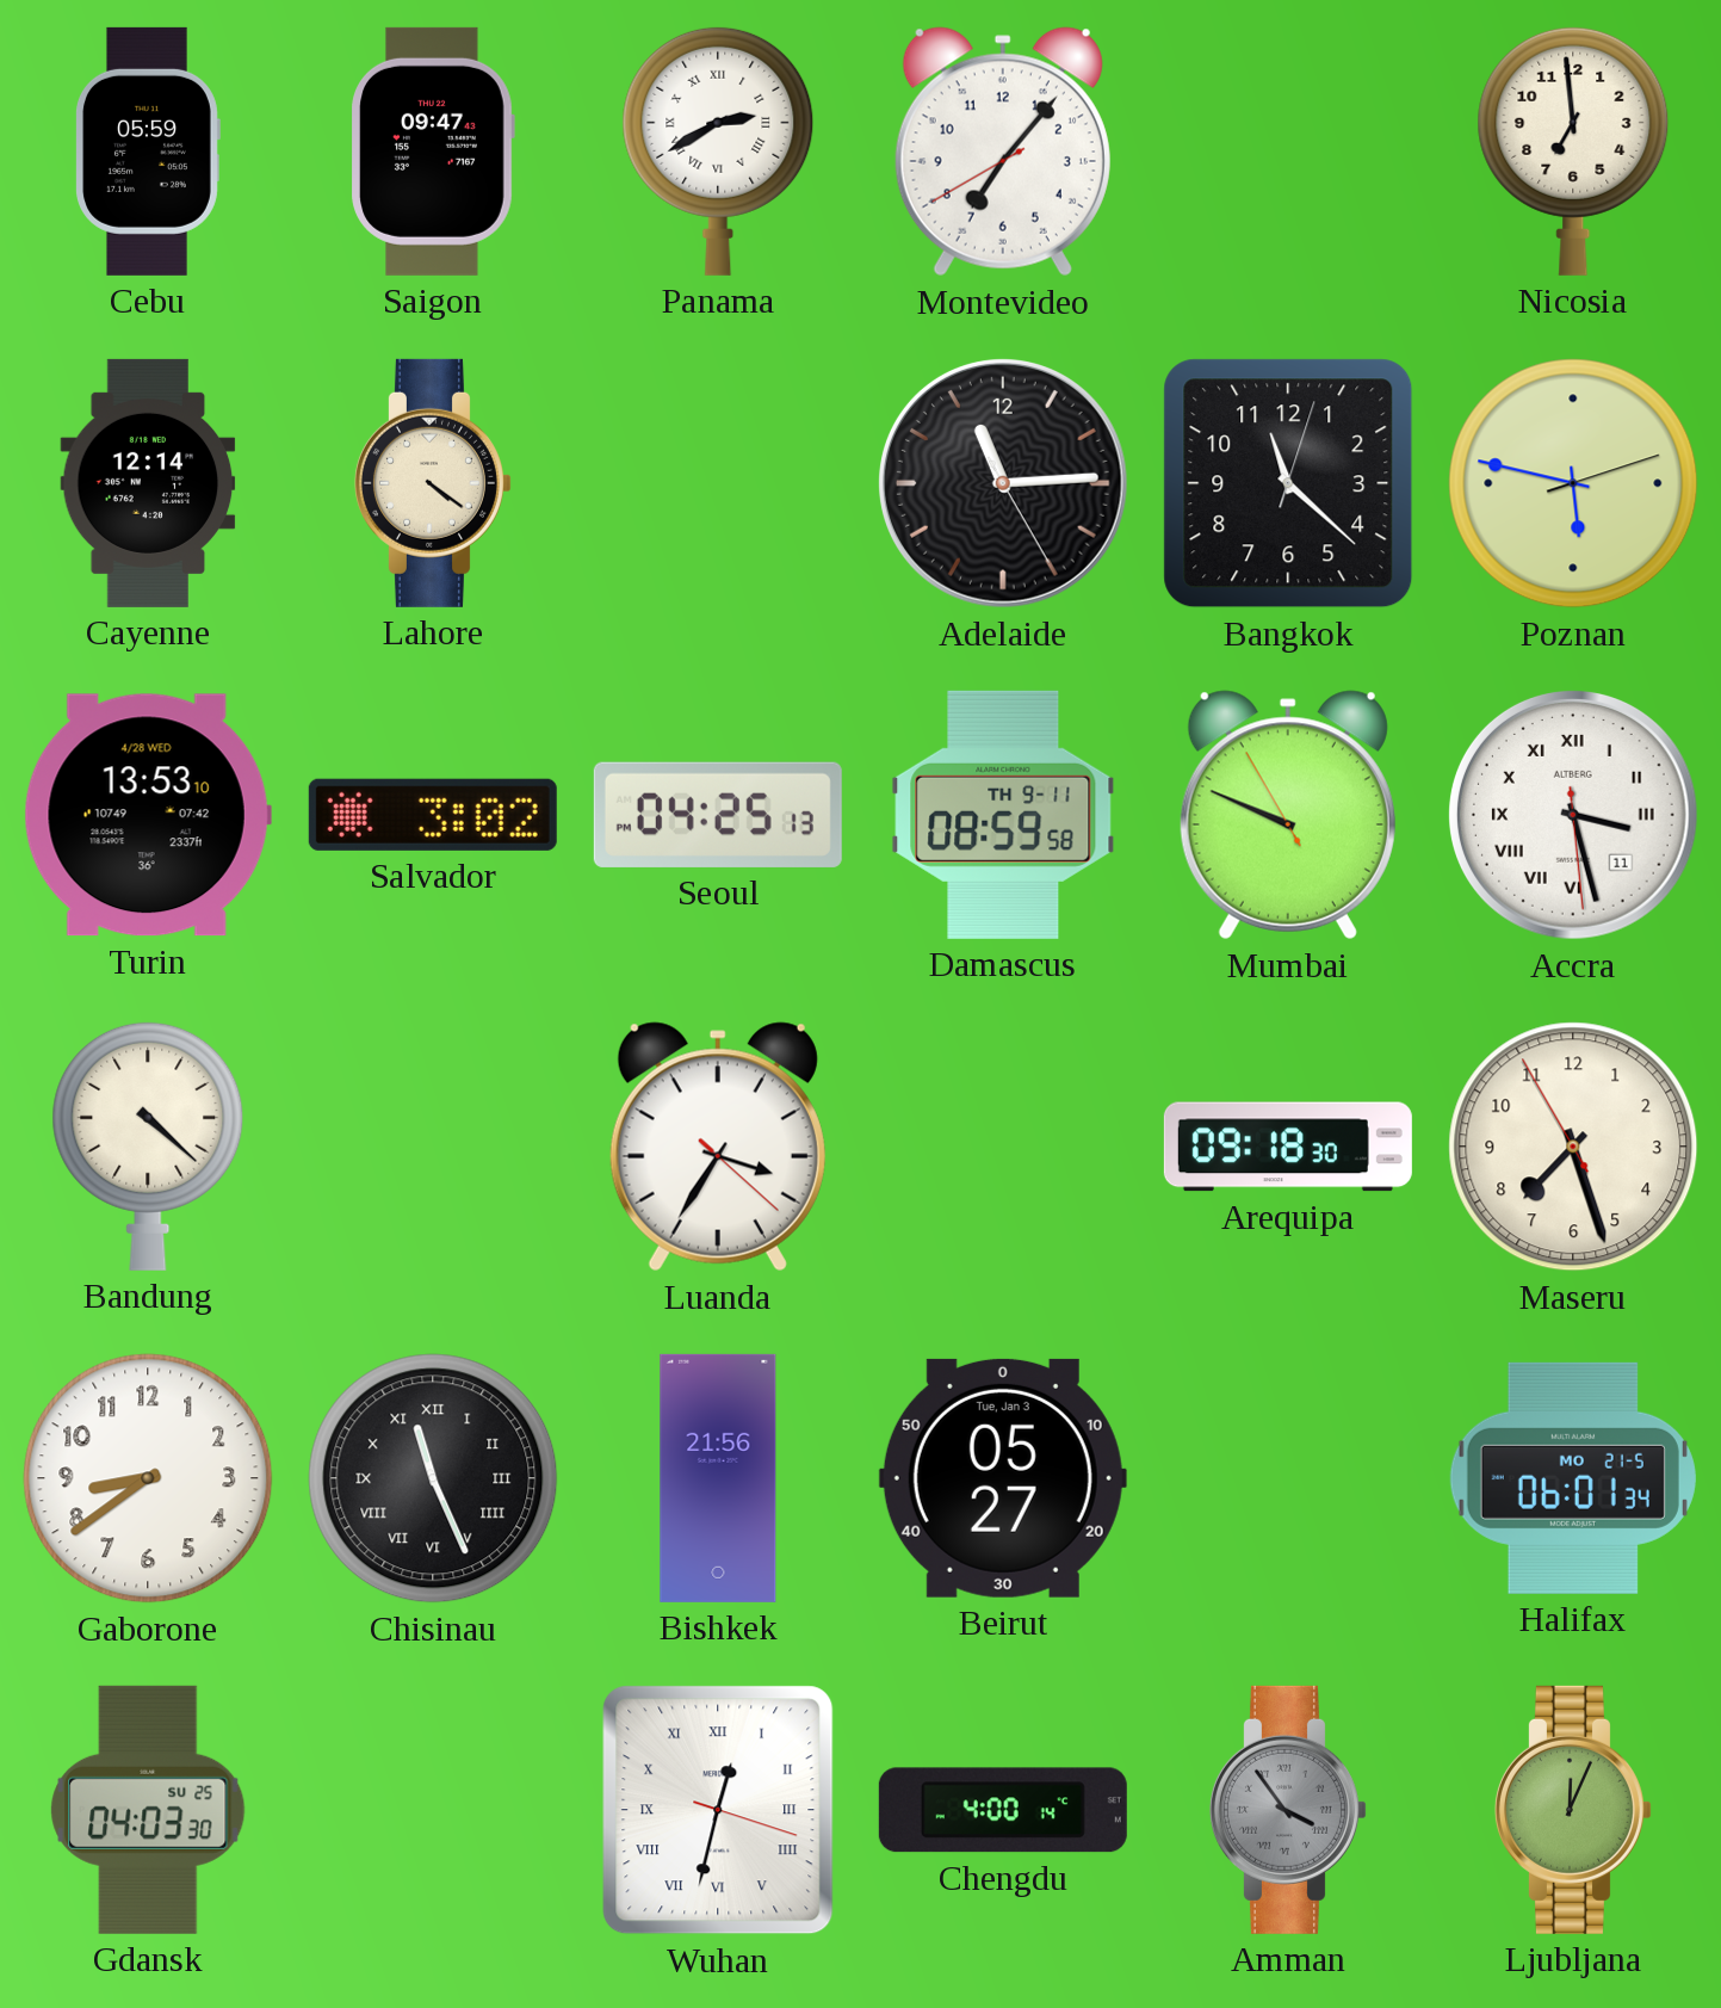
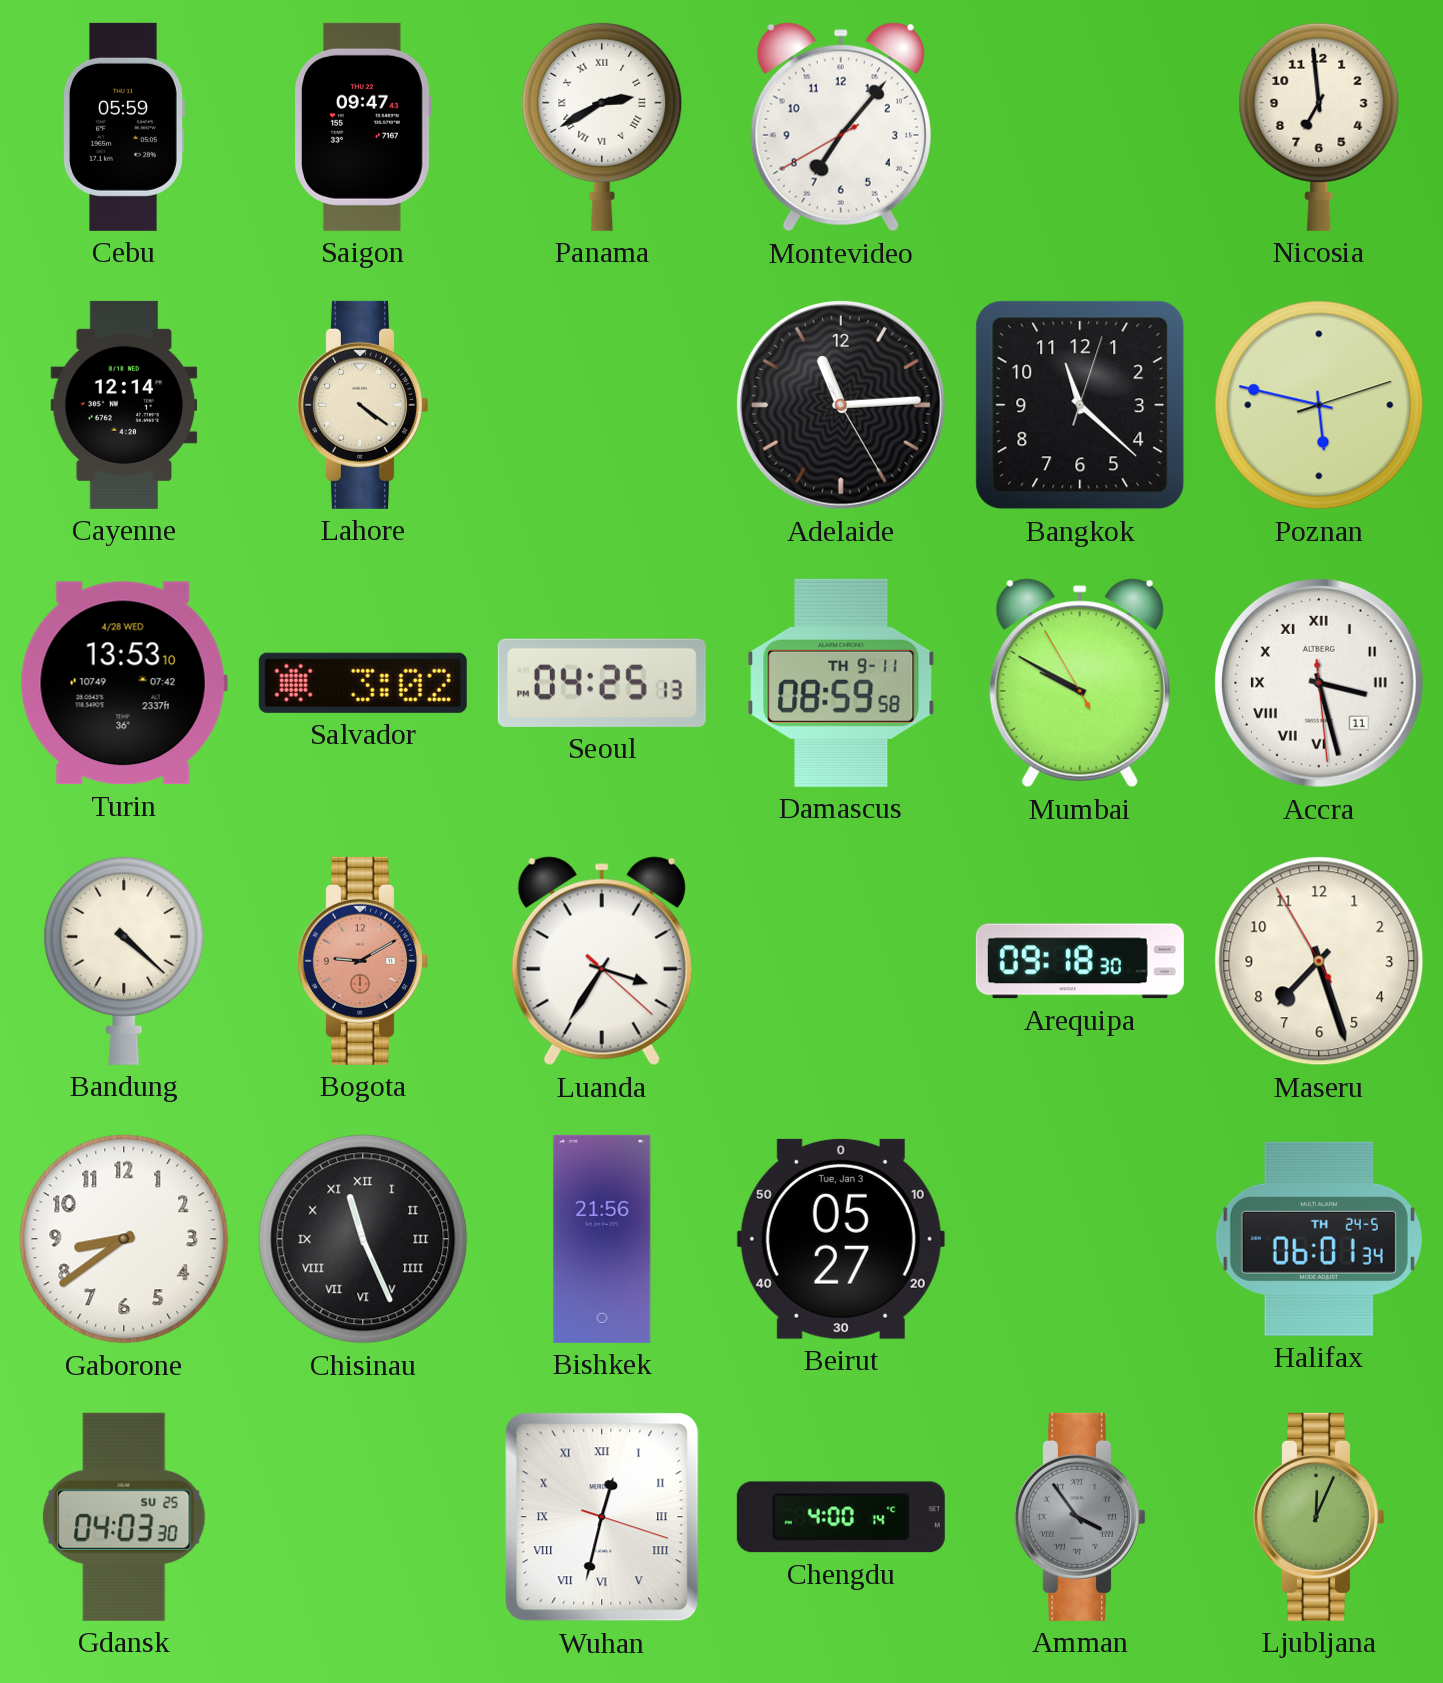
Mumbai: 9:48 -> 9:49
Bogota: none -> 9:10
Halifax date: MO 21-5 -> TH 24-5
